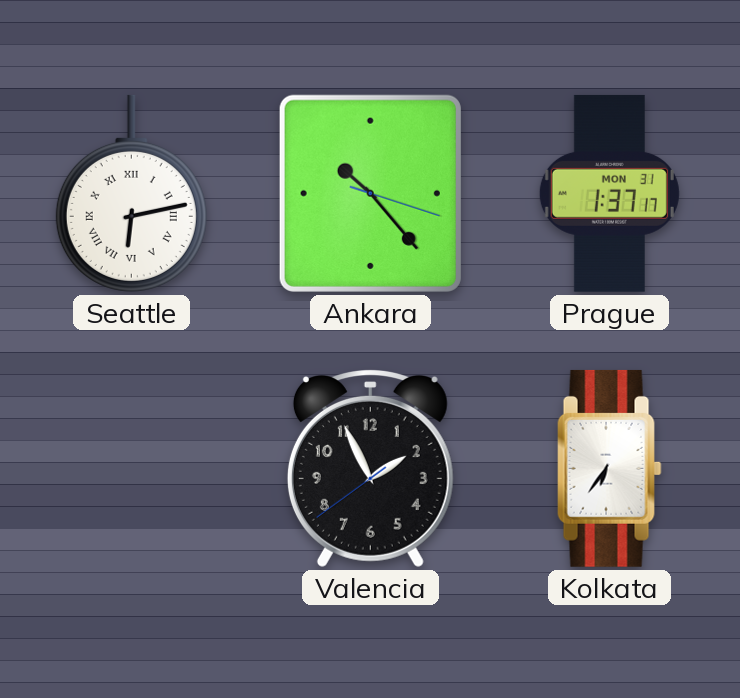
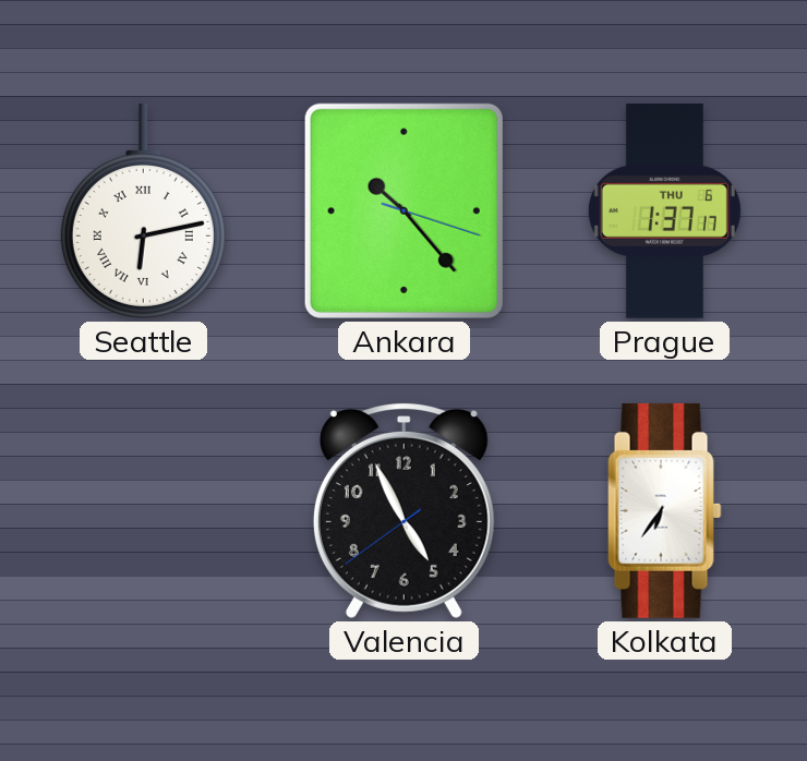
Prague date: MON 31 -> THU 6
Valencia: 1:55 -> 4:55
